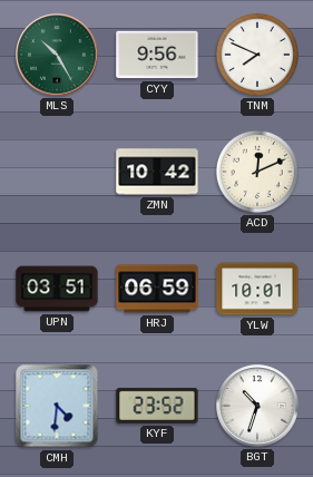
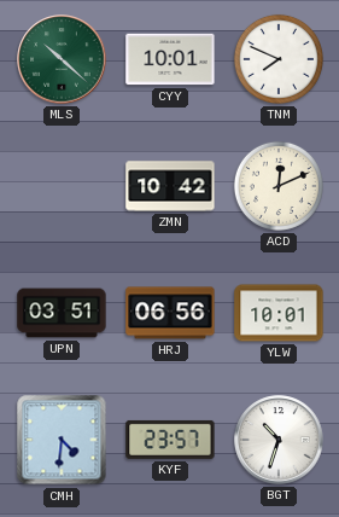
MLS: 10:25 -> 10:22
CYY: 9:56 -> 10:01
HRJ: 06:59 -> 06:56
KYF: 23:52 -> 23:57
